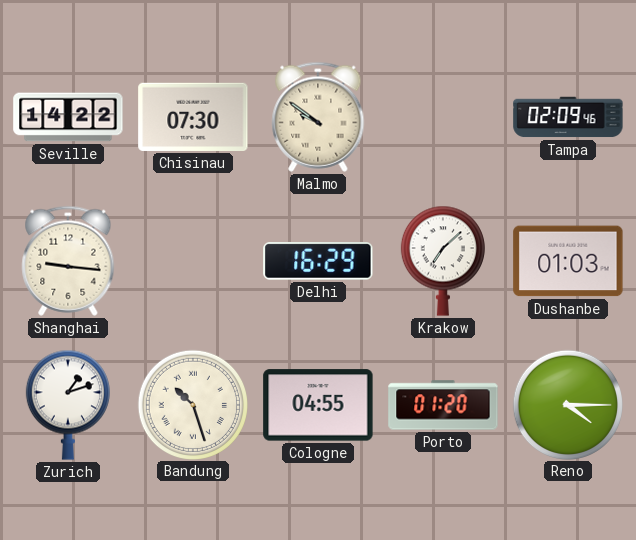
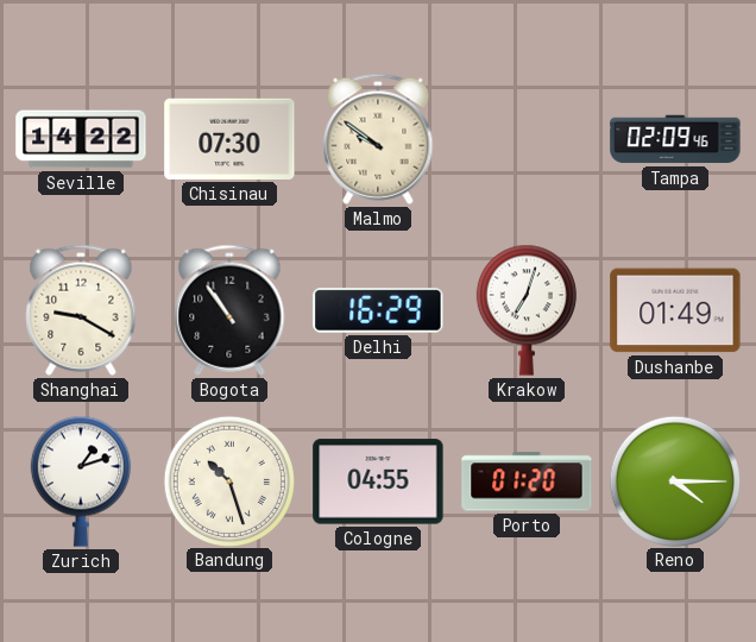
Shanghai: 9:16 -> 9:20
Bogota: none -> 10:54
Krakow: 7:08 -> 7:03
Dushanbe: 01:03 -> 01:49
